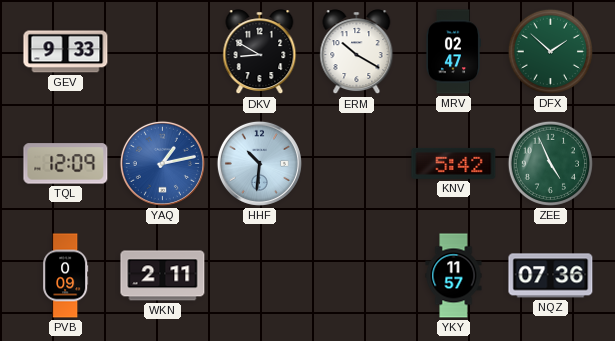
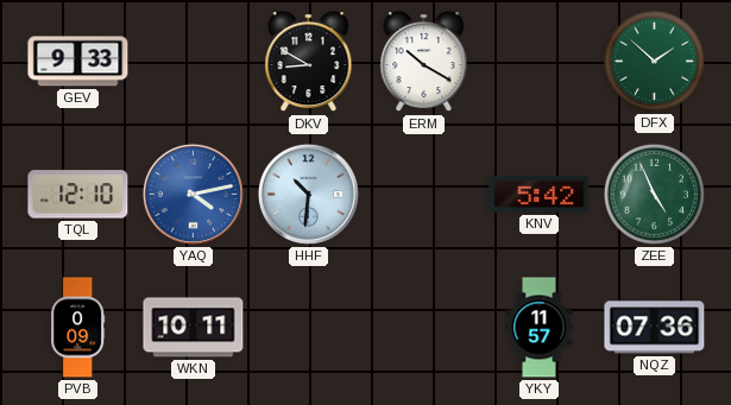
MRV: 02:47 -> none
TQL: 12:09 -> 12:10
YAQ: 1:13 -> 4:13
WKN: 2:11 -> 10:11
